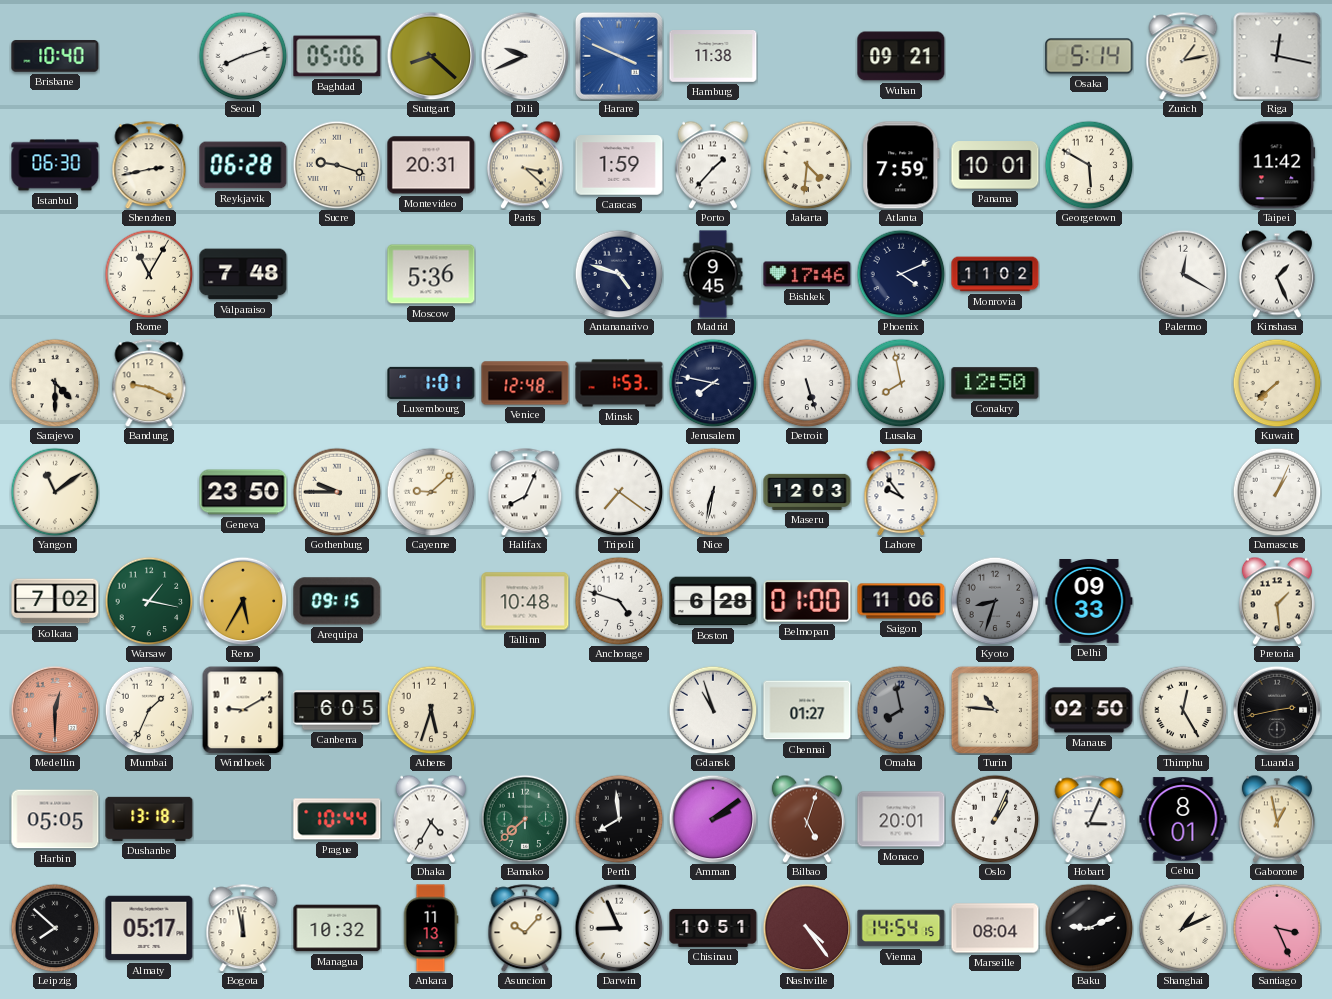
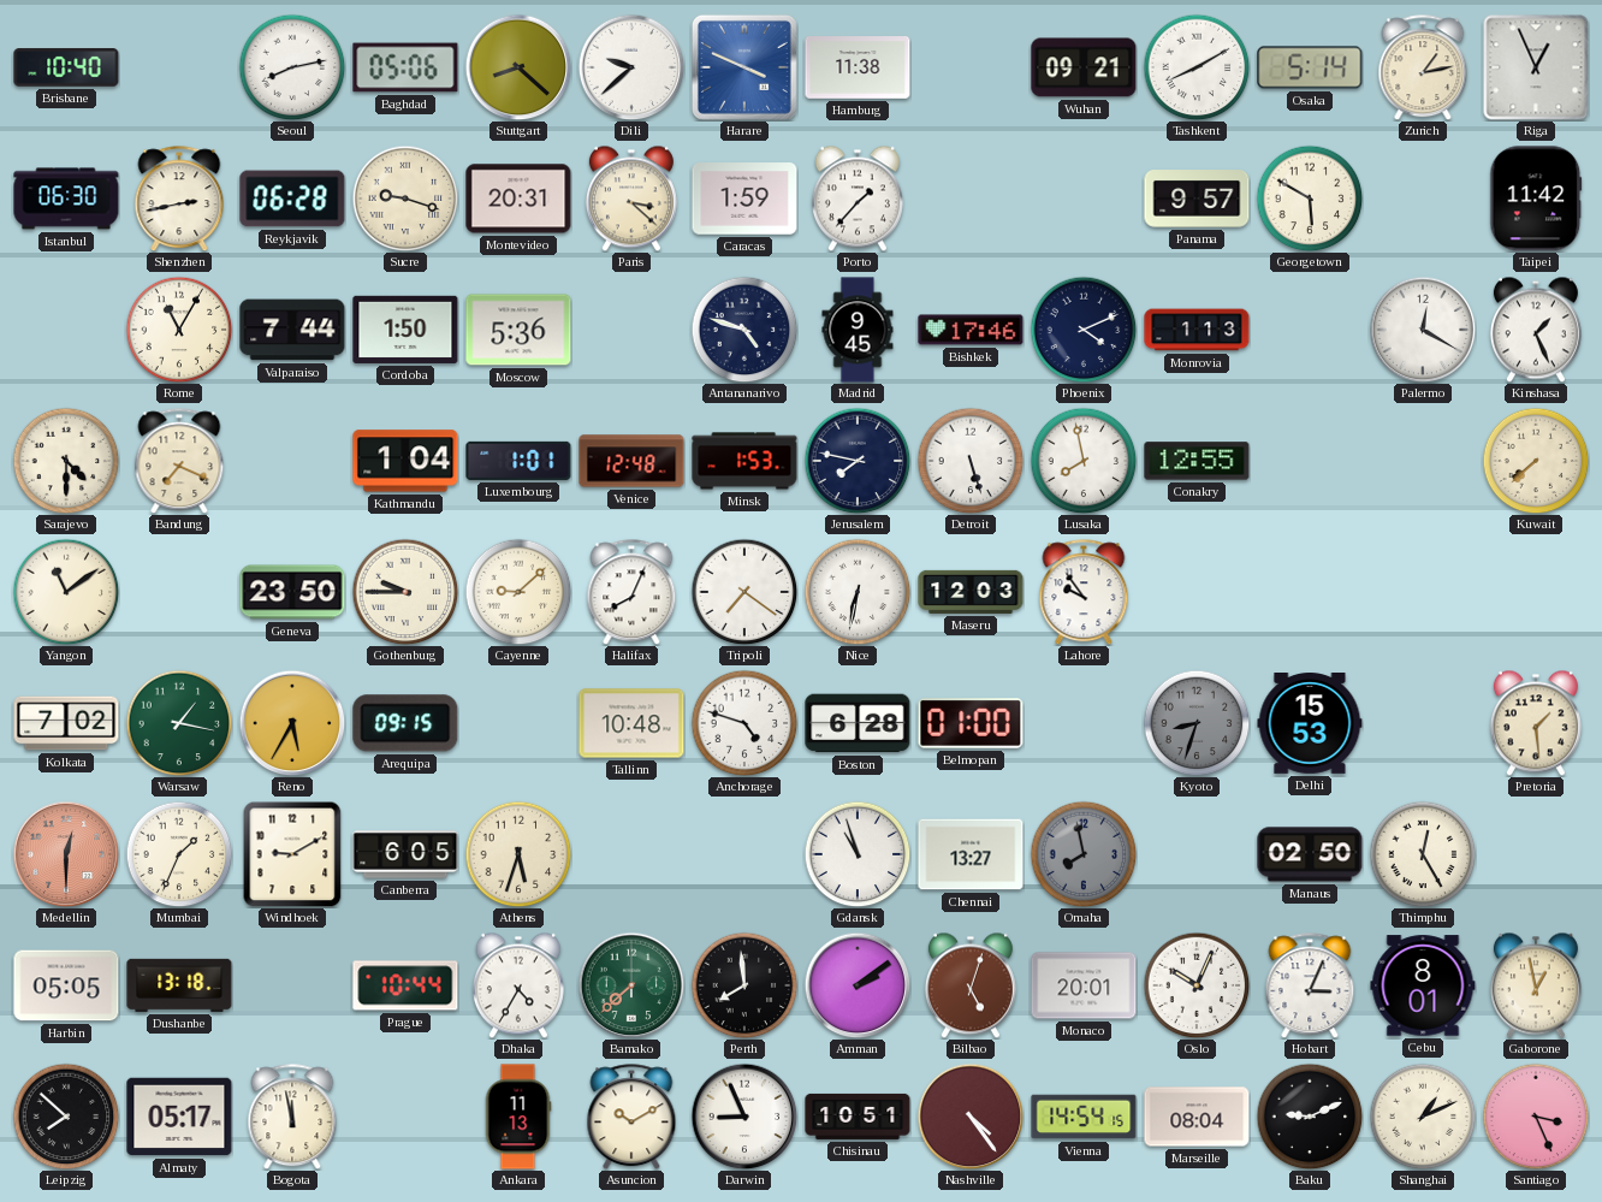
Seoul: 8:12 -> 8:13
Dili: 9:41 -> 9:38
Tashkent: none -> 8:10
Riga: 12:17 -> 12:56
Jakarta: 4:31 -> none
Atlanta: 7:59 -> none
Panama: 10:01 -> 9:57
Valparaiso: 7:48 -> 7:44
Cordoba: none -> 1:50
Monrovia: 11:02 -> 1:13
Bandung: 9:19 -> 7:19
Kathmandu: none -> 1:04
Conakry: 12:50 -> 12:55
Damascus: 1:04 -> none
Saigon: 11:06 -> none
Delhi: 09:33 -> 15:53
Chennai: 01:27 -> 13:27
Turin: 10:46 -> none
Luanda: 2:43 -> none
Oslo: 1:04 -> 10:04
Managua: 10:32 -> none
Asuncion: 10:07 -> 10:10
